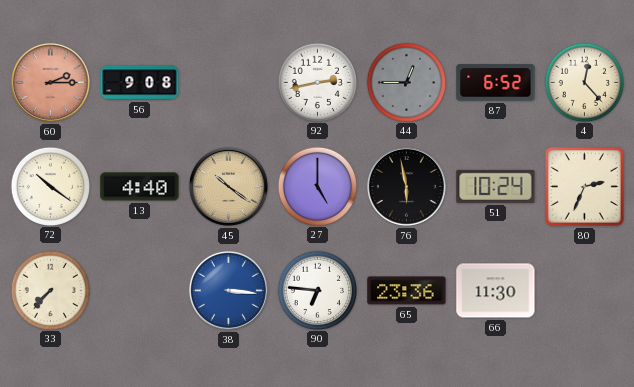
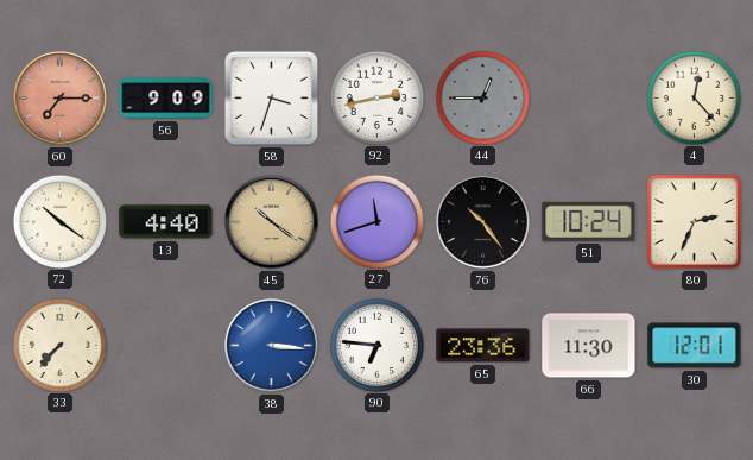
60: 2:15 -> 7:15
56: 9:08 -> 9:09
58: none -> 3:33
87: 6:52 -> none
27: 5:00 -> 11:42
76: 5:58 -> 10:24
30: none -> 12:01
